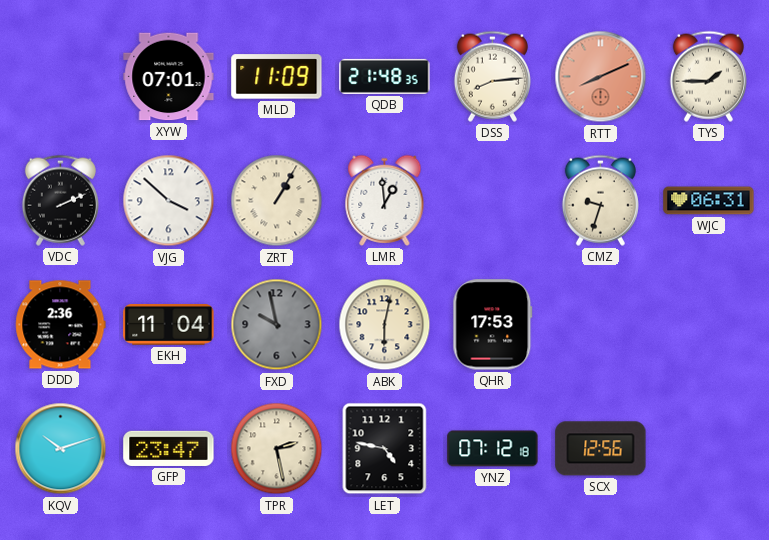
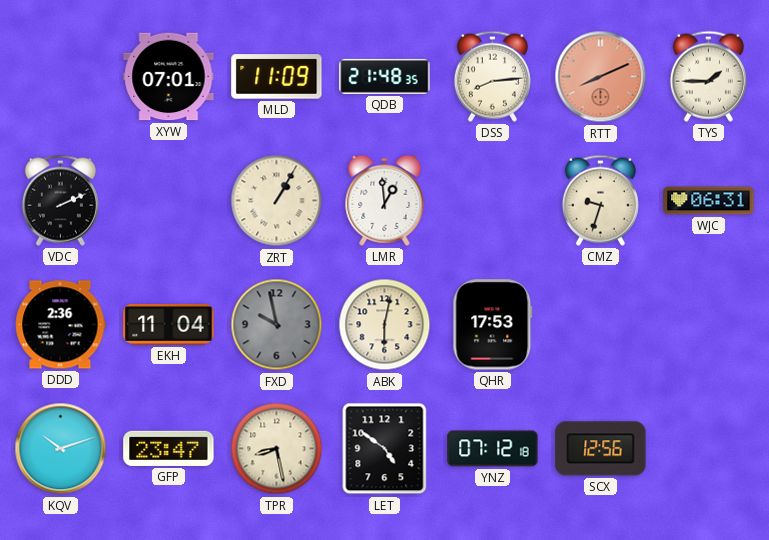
VJG: 3:52 -> none
TPR: 2:28 -> 8:28
LET: 4:47 -> 4:51
